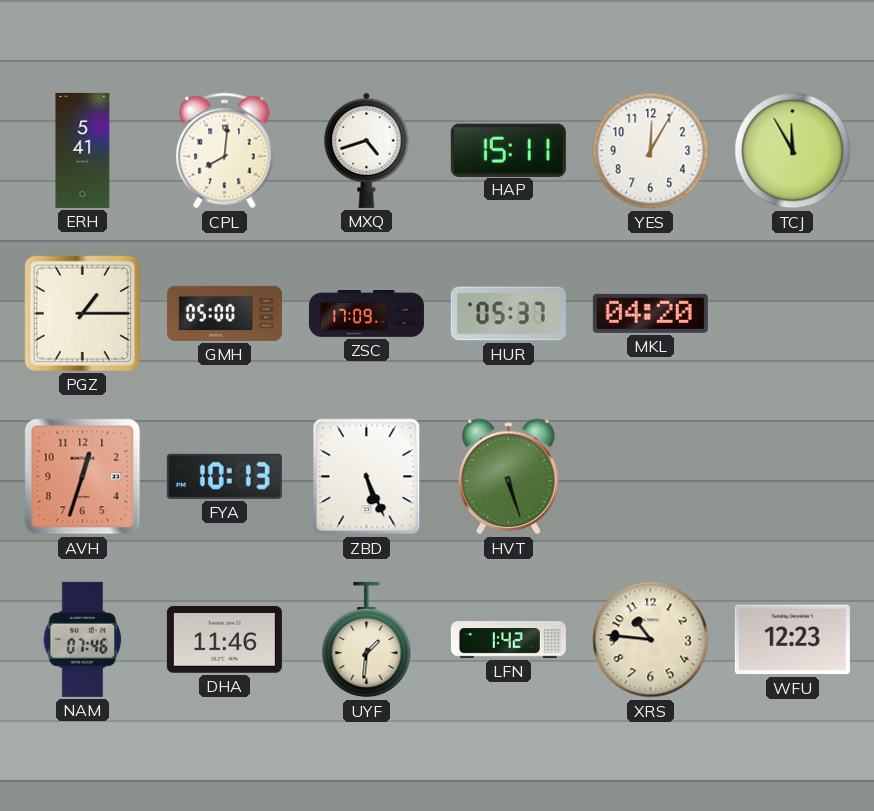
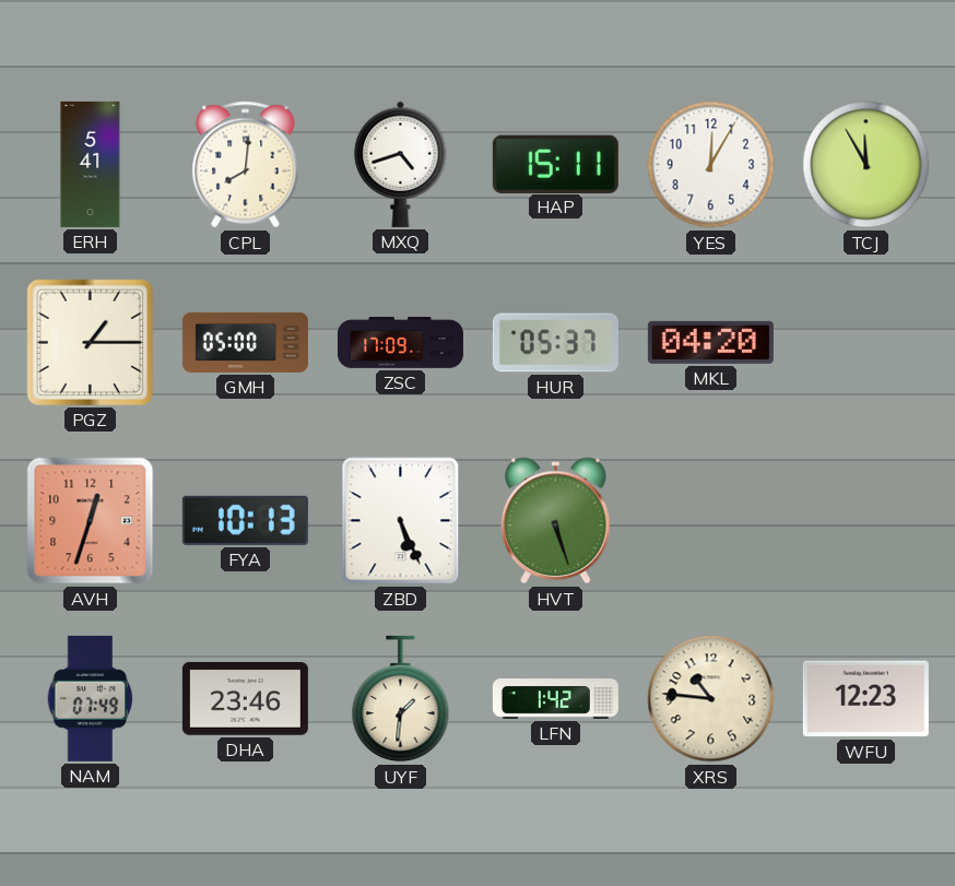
NAM: 07:46 -> 07:49
DHA: 11:46 -> 23:46
